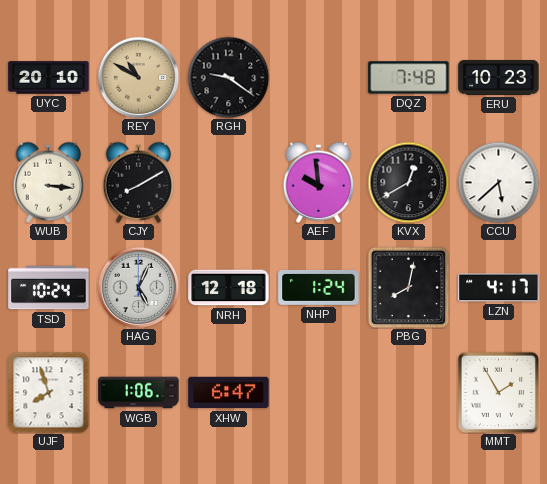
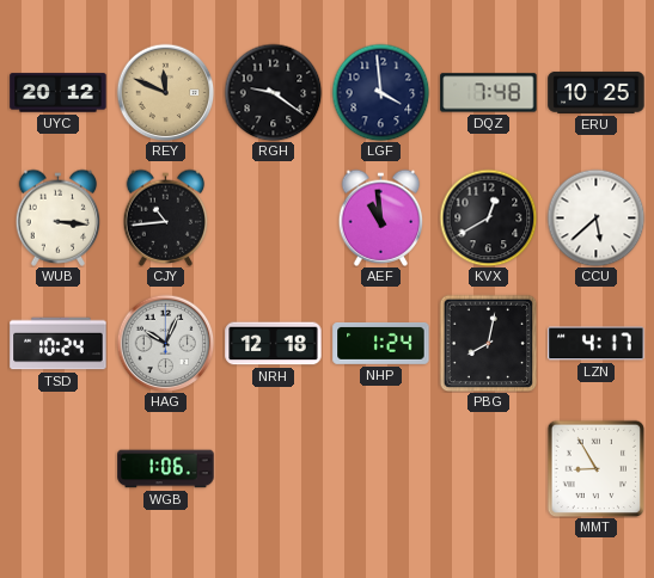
UYC: 20:10 -> 20:12
REY: 10:50 -> 11:49
LGF: none -> 3:59
ERU: 10:23 -> 10:25
CJY: 8:10 -> 10:44
AEF: 9:59 -> 10:59
HAG: 5:04 -> 10:04
UJF: 7:57 -> none
XHW: 6:47 -> none
MMT: 1:55 -> 8:55
